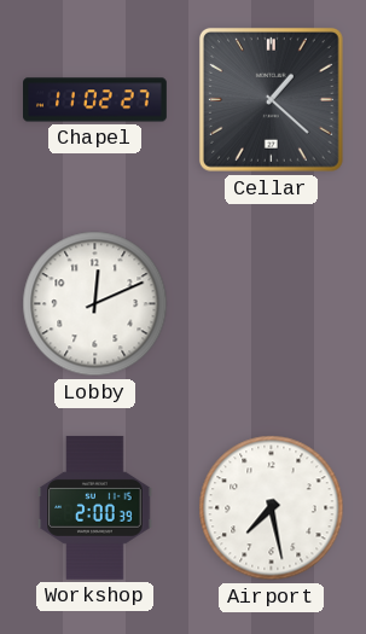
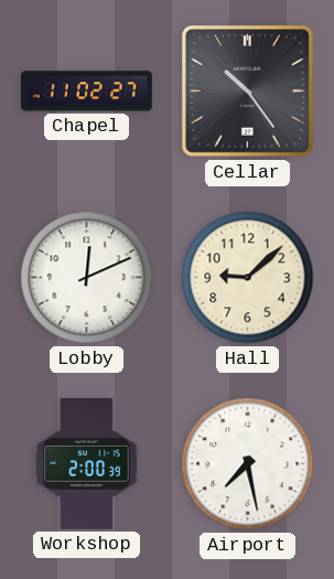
Cellar: 1:22 -> 10:24
Hall: none -> 9:08
